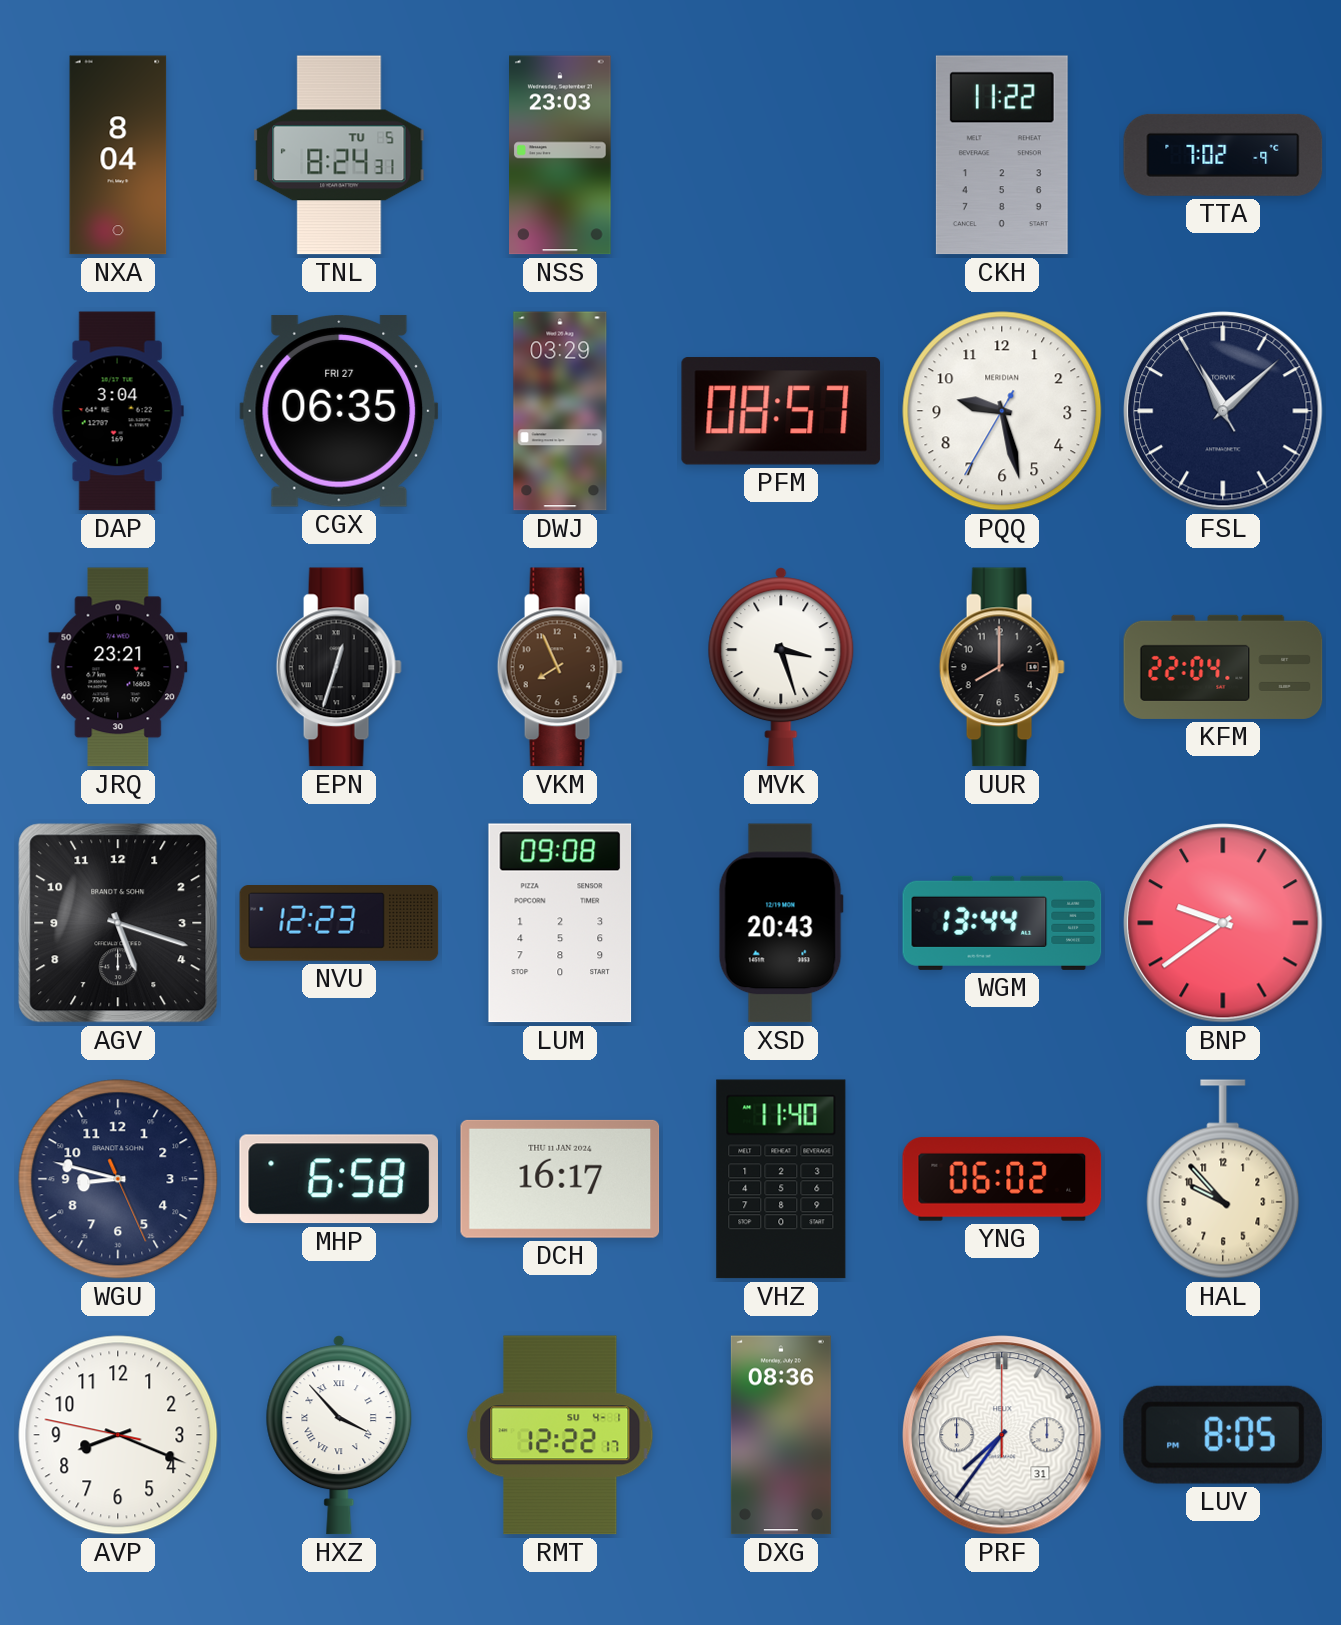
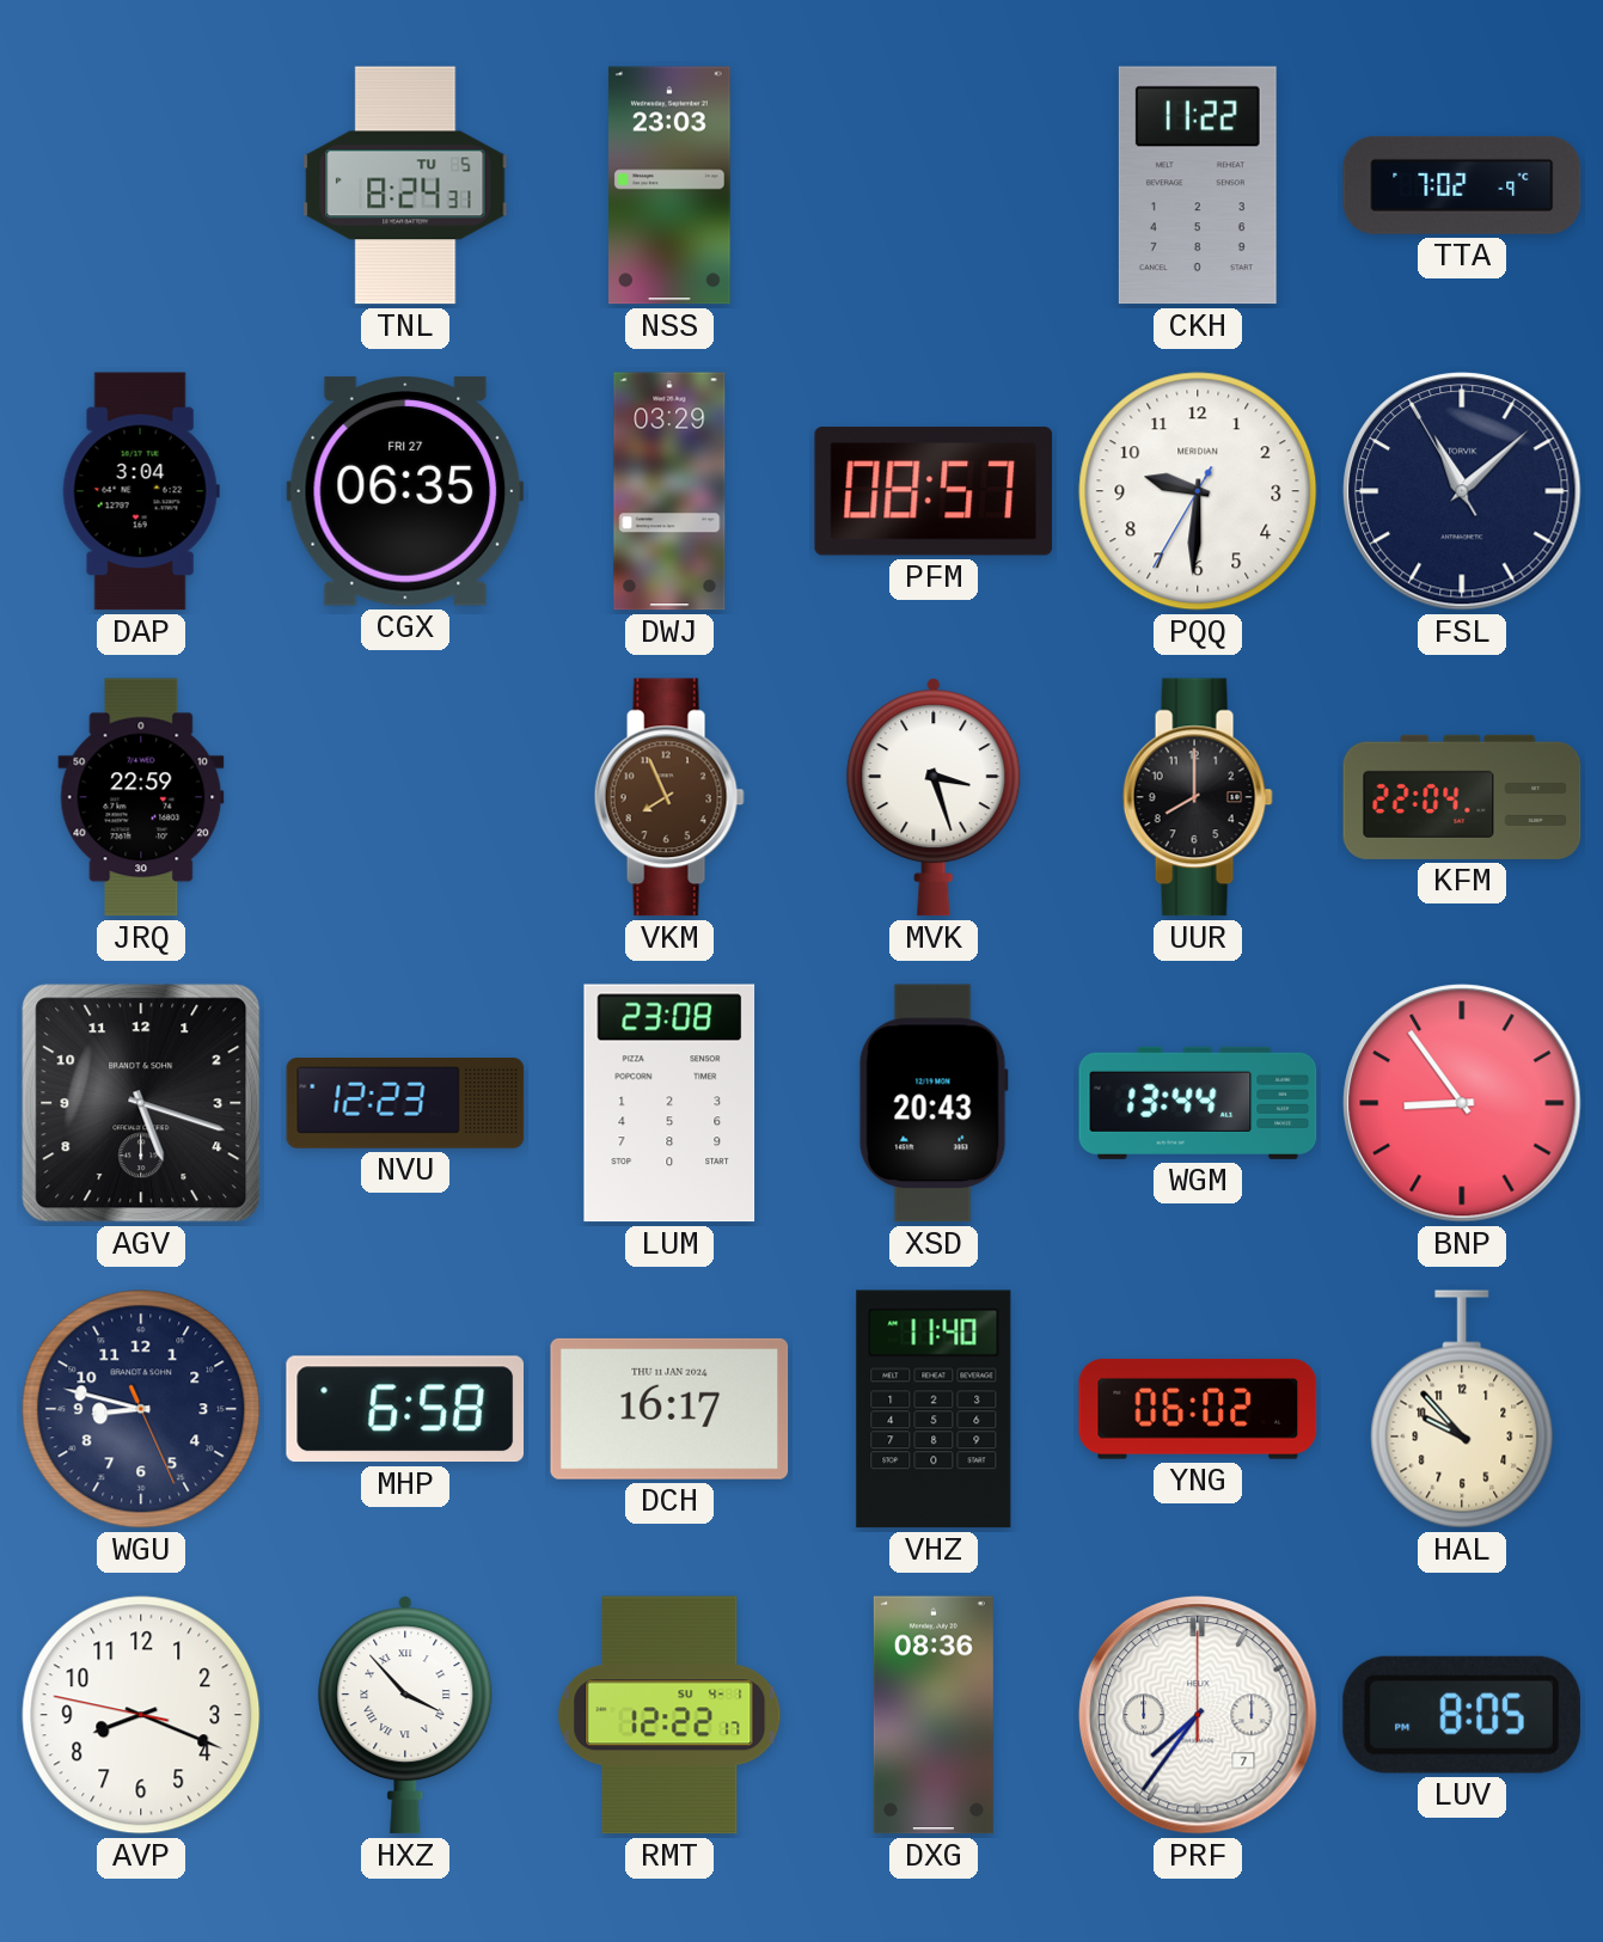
NXA: 8:04 -> none
PQQ: 9:27 -> 9:30
JRQ: 23:21 -> 22:59
EPN: 12:33 -> none
LUM: 09:08 -> 23:08
BNP: 9:39 -> 8:54
PRF date: 31 -> 7
